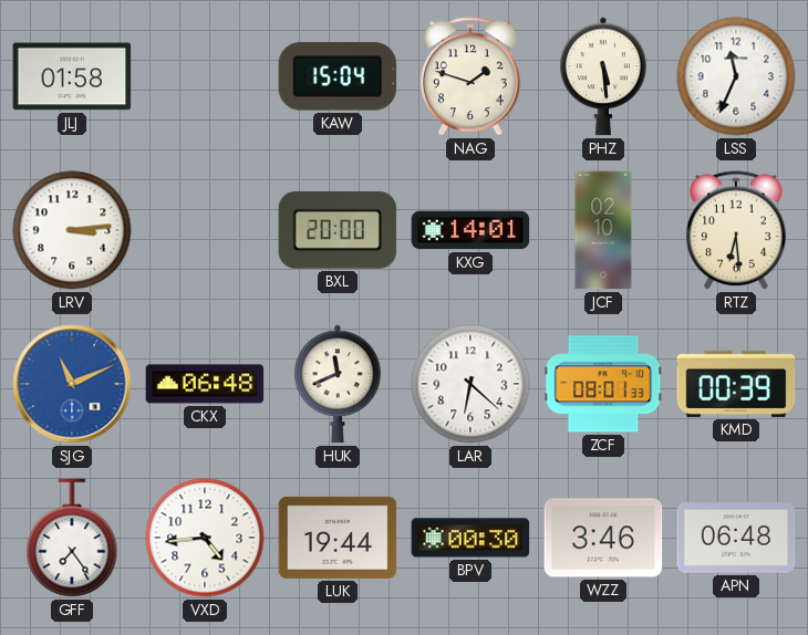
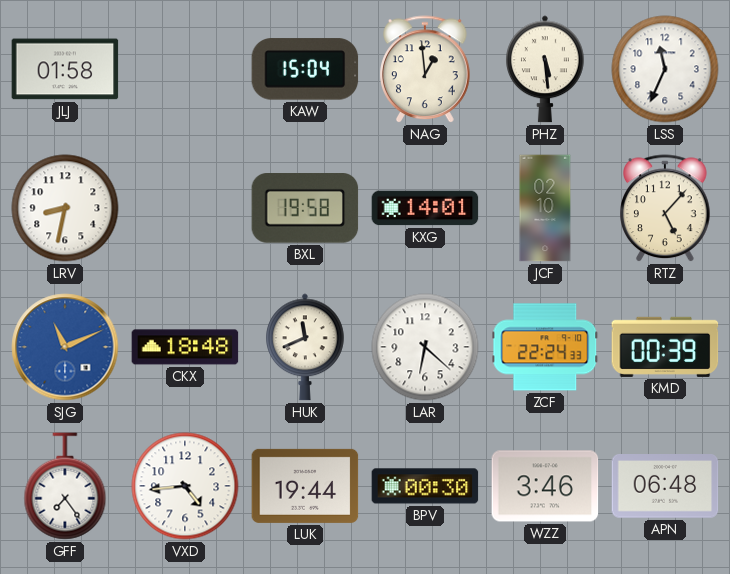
NAG: 1:48 -> 12:59
LRV: 3:14 -> 8:32
BXL: 20:00 -> 19:58
RTZ: 6:29 -> 5:07
CKX: 06:48 -> 18:48
ZCF: 08:01 -> 22:24
